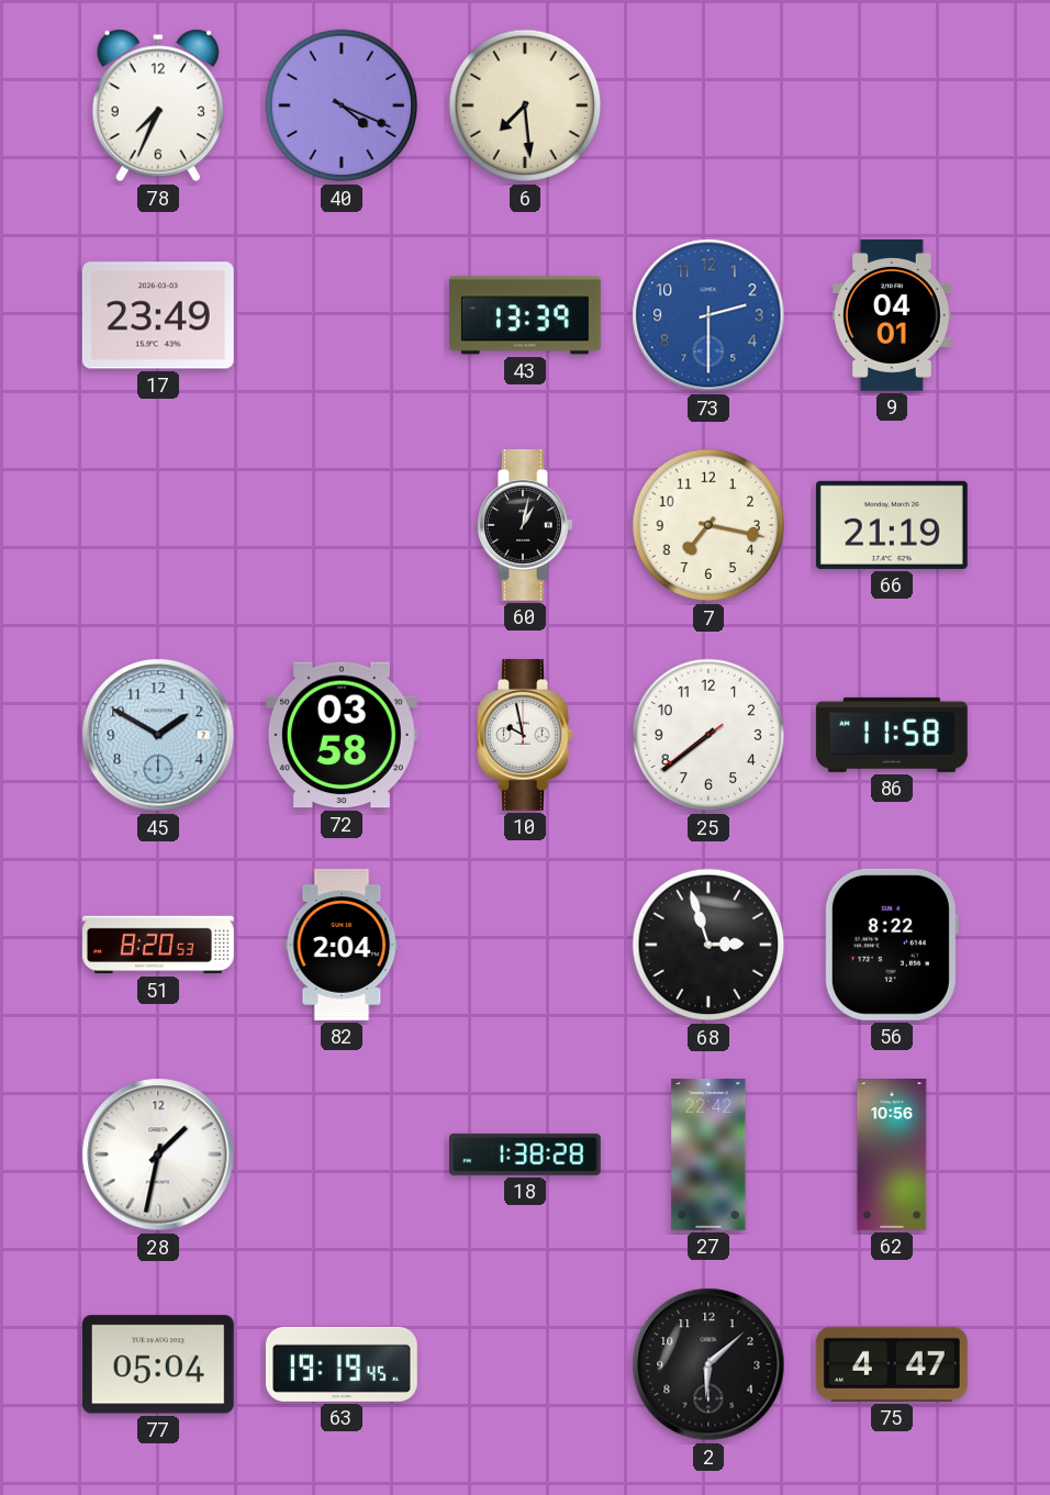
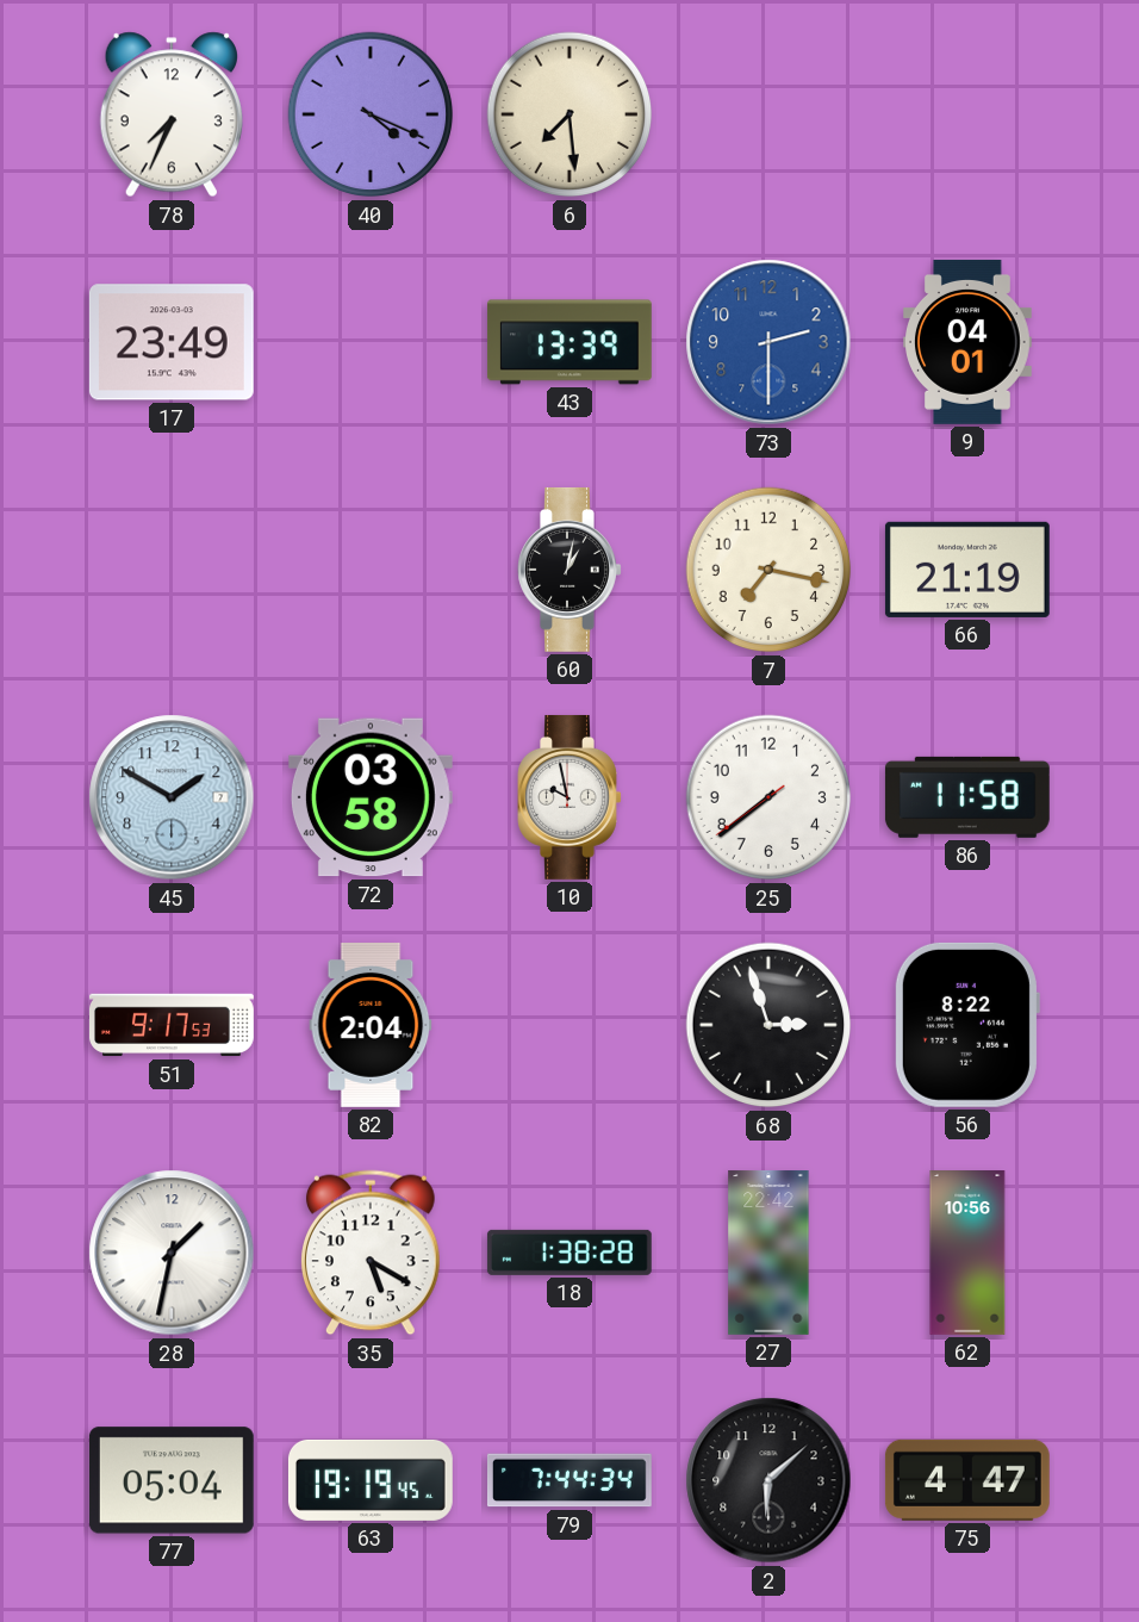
51: 8:20 -> 9:17
35: none -> 5:20
79: none -> 7:44
